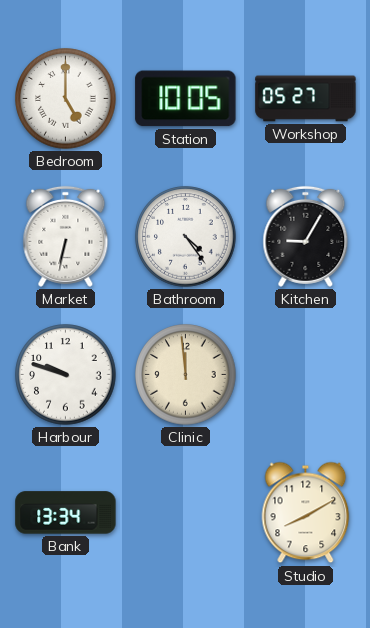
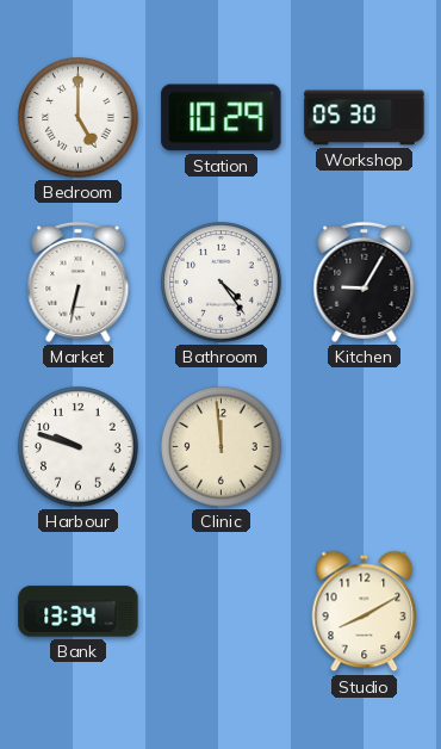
Station: 10:05 -> 10:29
Workshop: 05:27 -> 05:30
